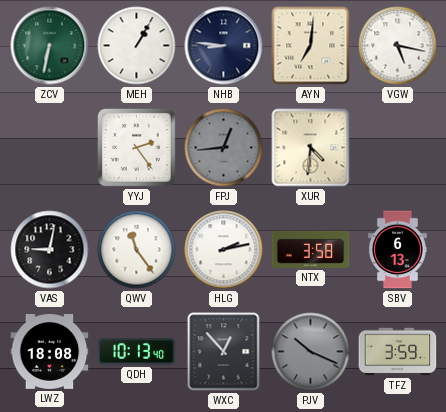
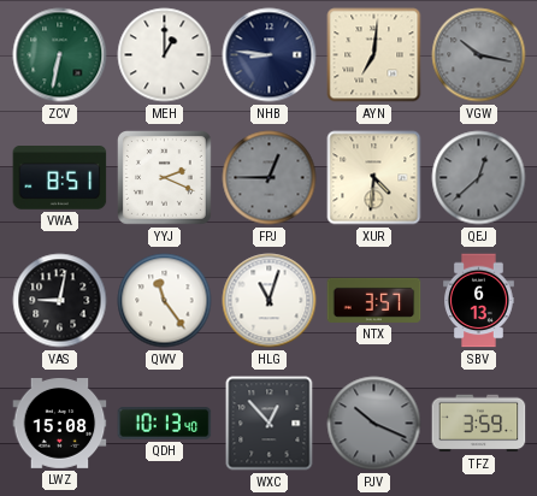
MEH: 1:05 -> 1:00
VGW: 5:17 -> 10:17
VGW dial: white -> grey
VWA: none -> 8:51
YYJ: 2:24 -> 2:19
FPJ: 12:44 -> 12:45
QEJ: none -> 12:38
HLG: 2:13 -> 11:03
NTX: 3:58 -> 3:57
LWZ: 18:08 -> 15:08
